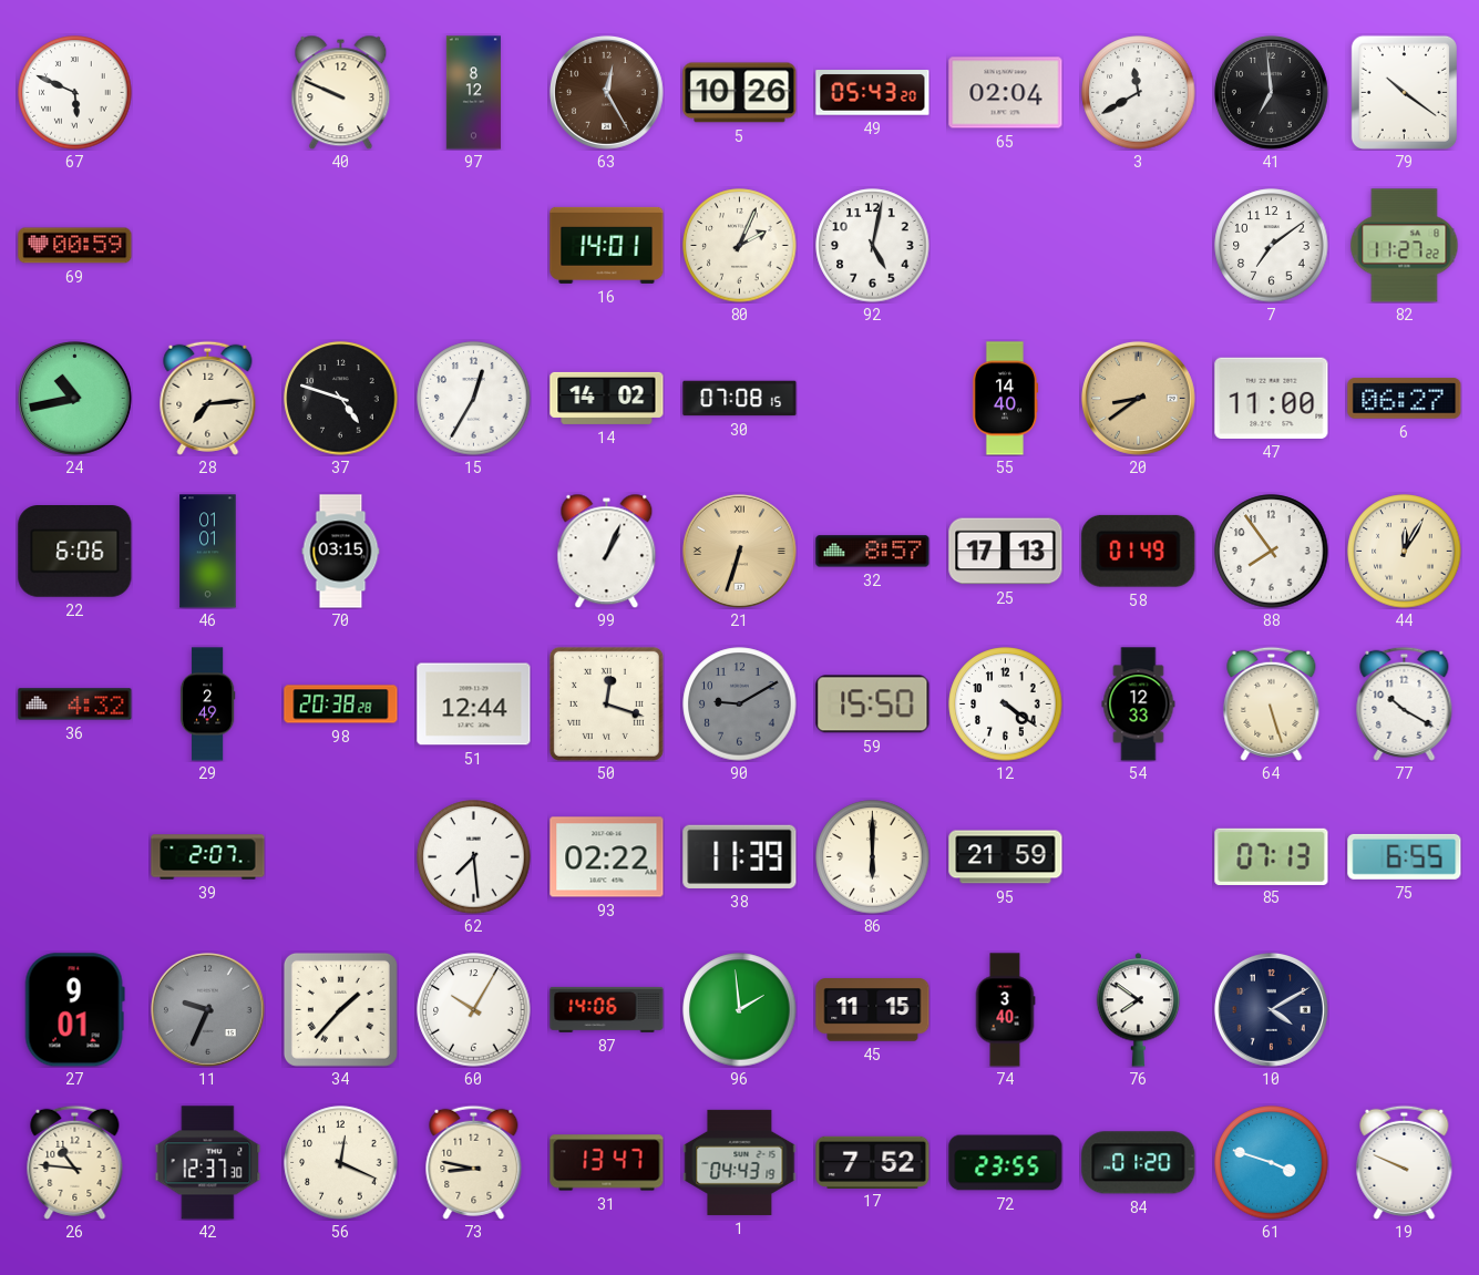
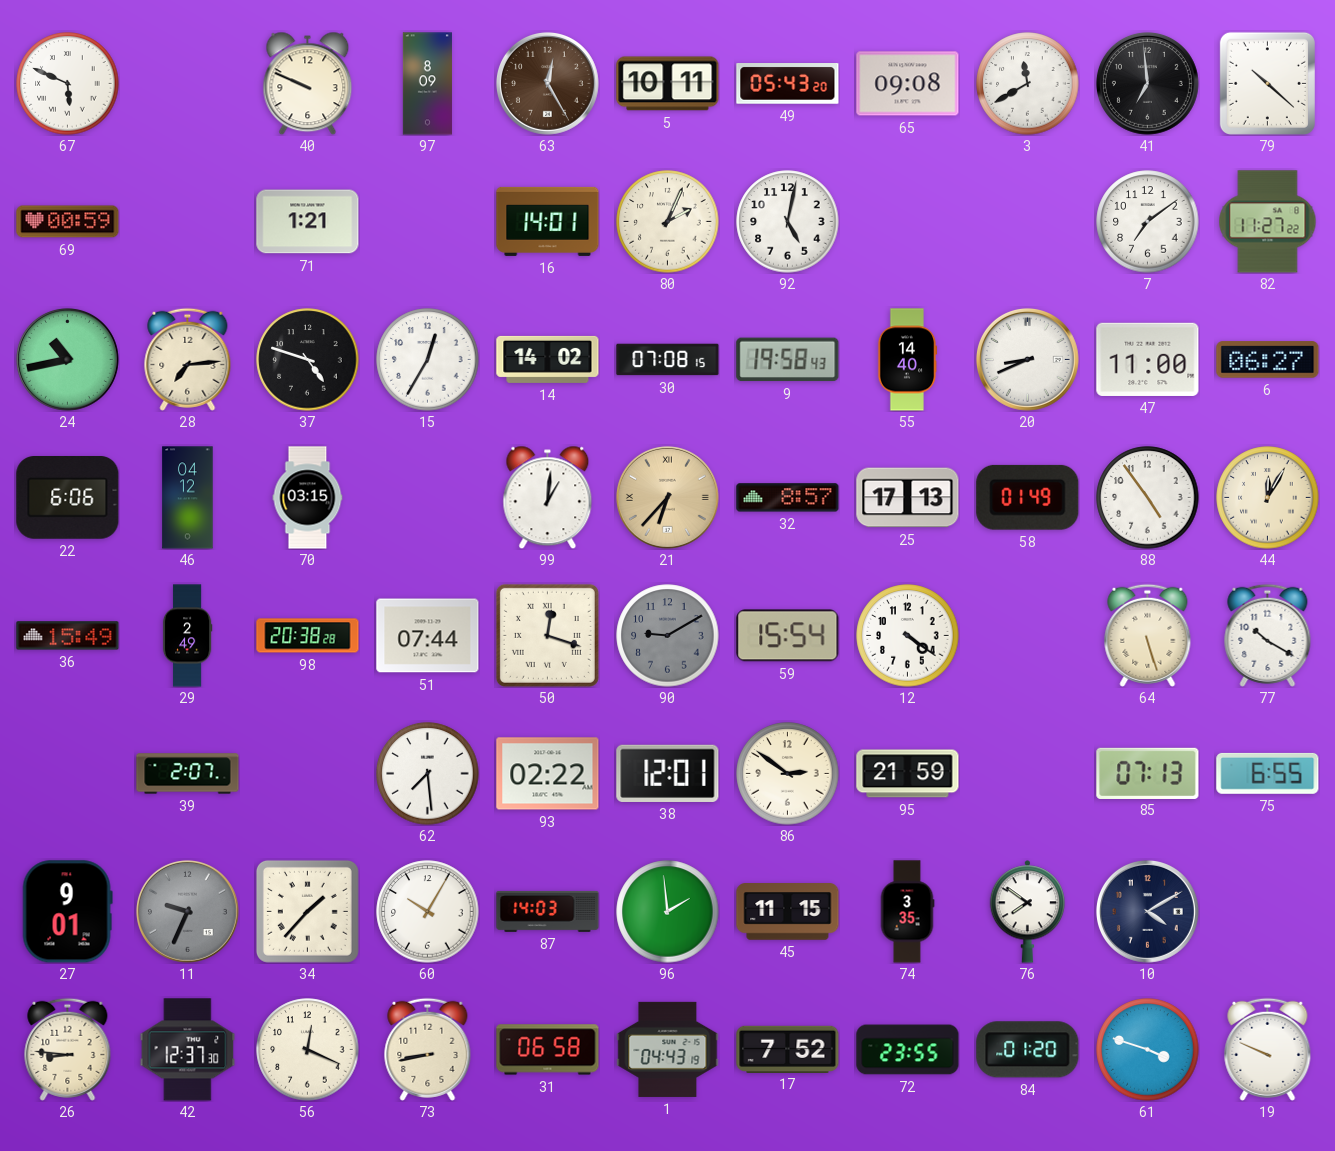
97: 8:12 -> 8:09
5: 10:26 -> 10:11
65: 02:04 -> 09:08
79: 10:21 -> 10:22
71: none -> 1:21
9: none -> 19:58
20: 8:39 -> 8:41
20 dial: champagne -> white
46: 01:01 -> 04:12
99: 1:04 -> 1:01
21: 6:33 -> 6:37
88: 7:54 -> 4:54
36: 4:32 -> 15:49
51: 12:44 -> 07:44
59: 15:50 -> 15:54
54: 12:33 -> none
38: 11:39 -> 12:01
86: 6:00 -> 2:51
87: 14:06 -> 14:03
74: 3:40 -> 3:35
26: 10:46 -> 8:46
73: 8:47 -> 8:43
31: 13:47 -> 06:58
